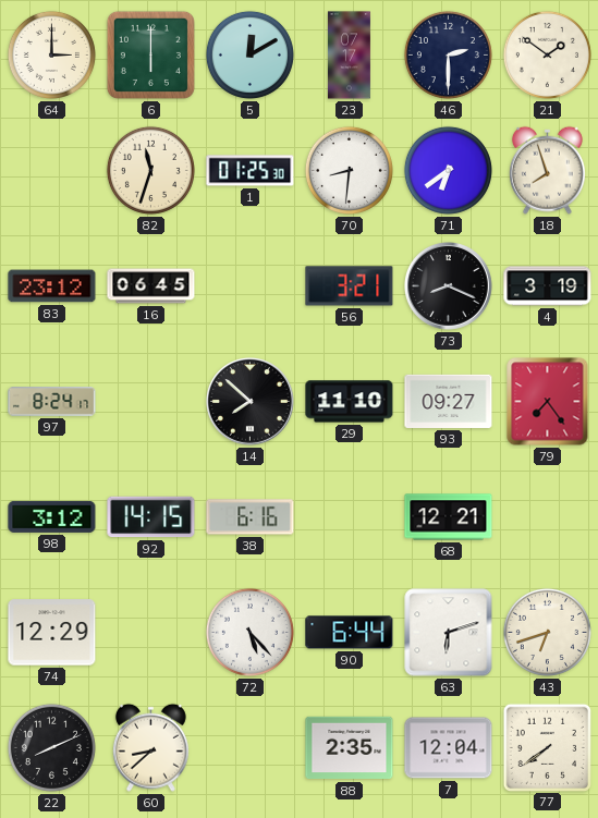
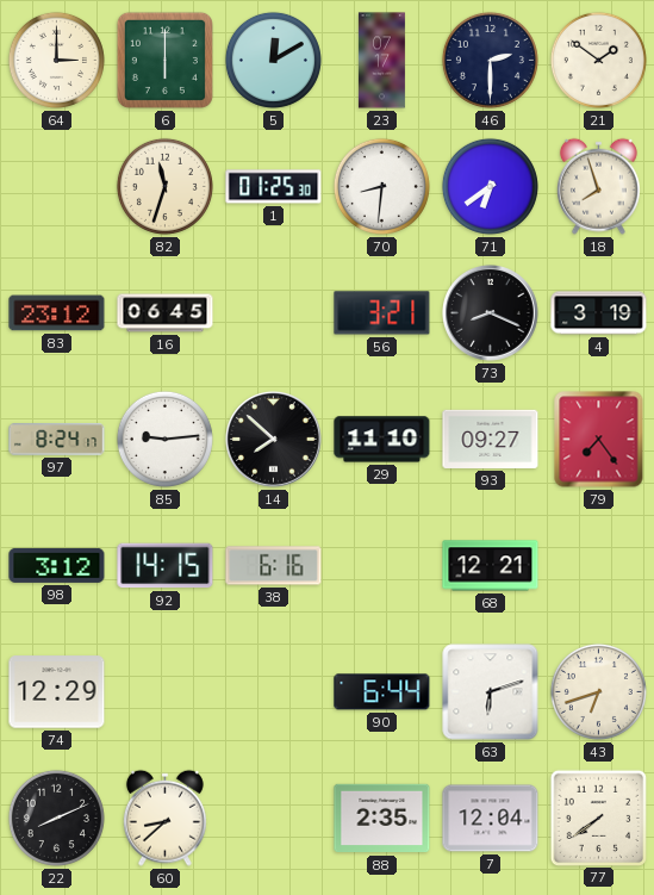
85: none -> 9:14
72: 5:23 -> none
